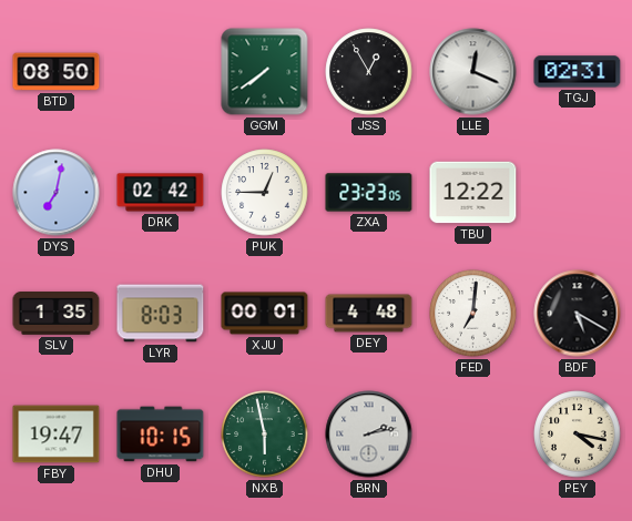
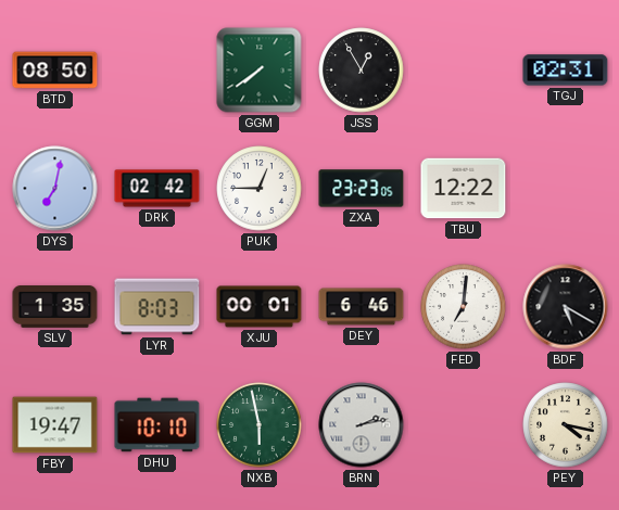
LLE: 12:19 -> none
DEY: 4:48 -> 6:46
DHU: 10:15 -> 10:10
